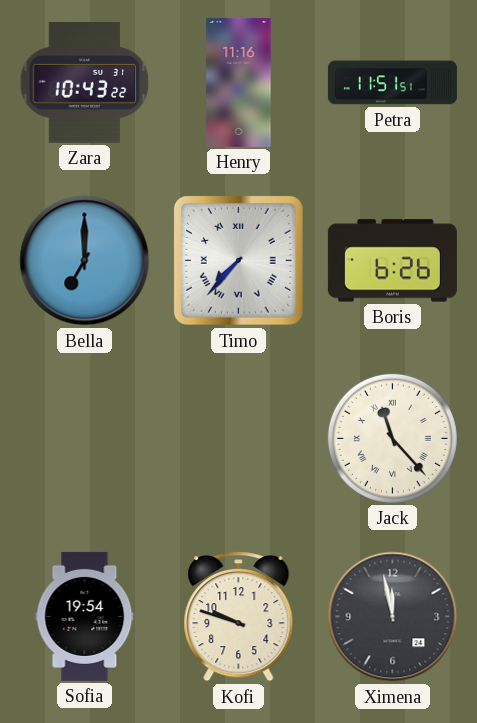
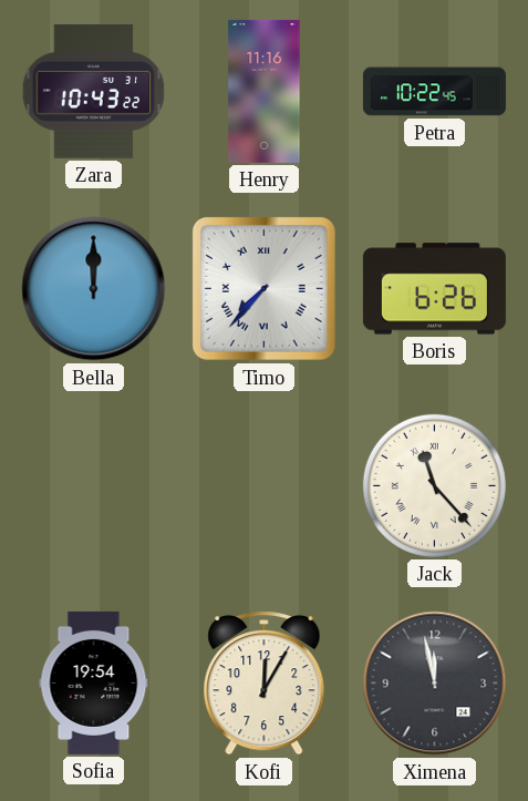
Petra: 11:51 -> 10:22
Bella: 7:00 -> 12:00
Kofi: 9:48 -> 12:05
